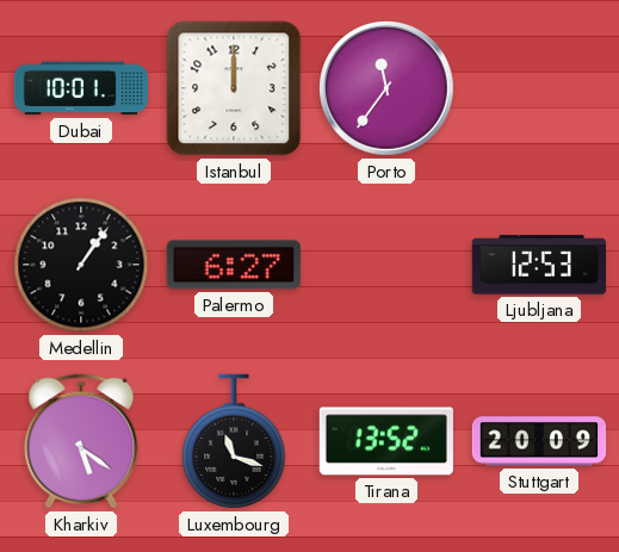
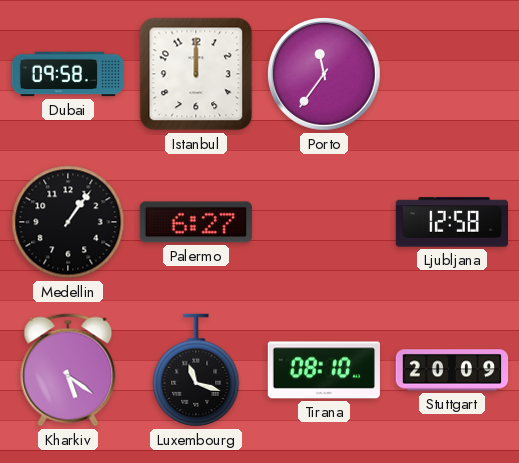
Dubai: 10:01 -> 09:58
Ljubljana: 12:53 -> 12:58
Tirana: 13:52 -> 08:10
